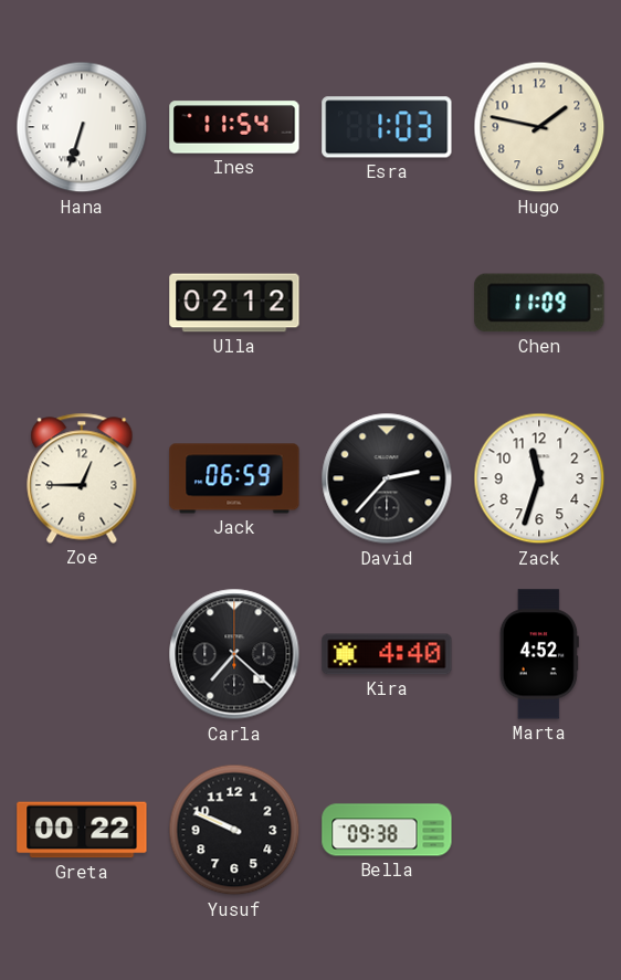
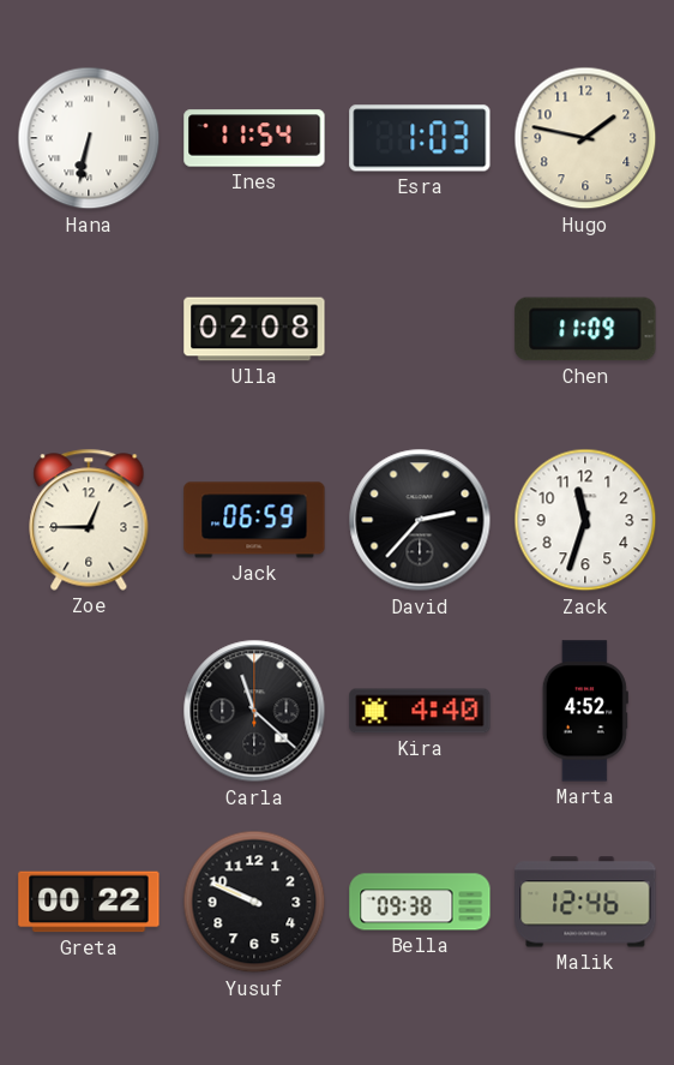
Hana: 6:33 -> 6:32
Ulla: 02:12 -> 02:08
Carla: 7:22 -> 11:22
Malik: none -> 12:46
